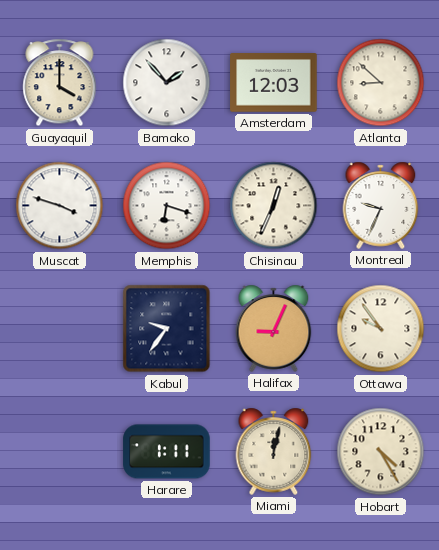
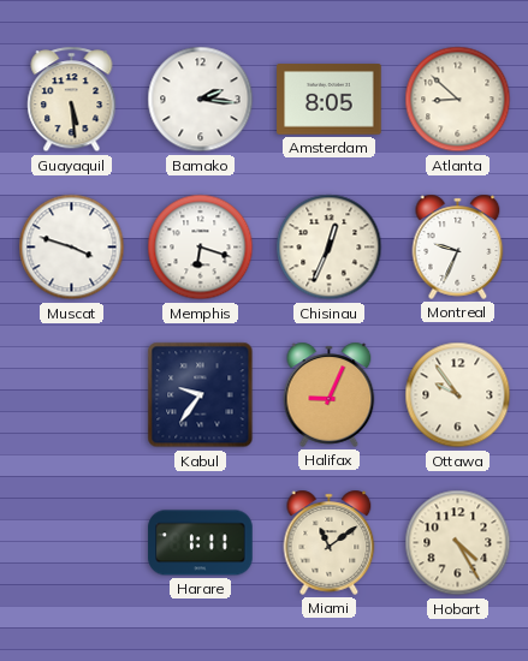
Guayaquil: 4:00 -> 5:29
Bamako: 1:53 -> 2:16
Amsterdam: 12:03 -> 8:05
Miami: 12:02 -> 11:09
